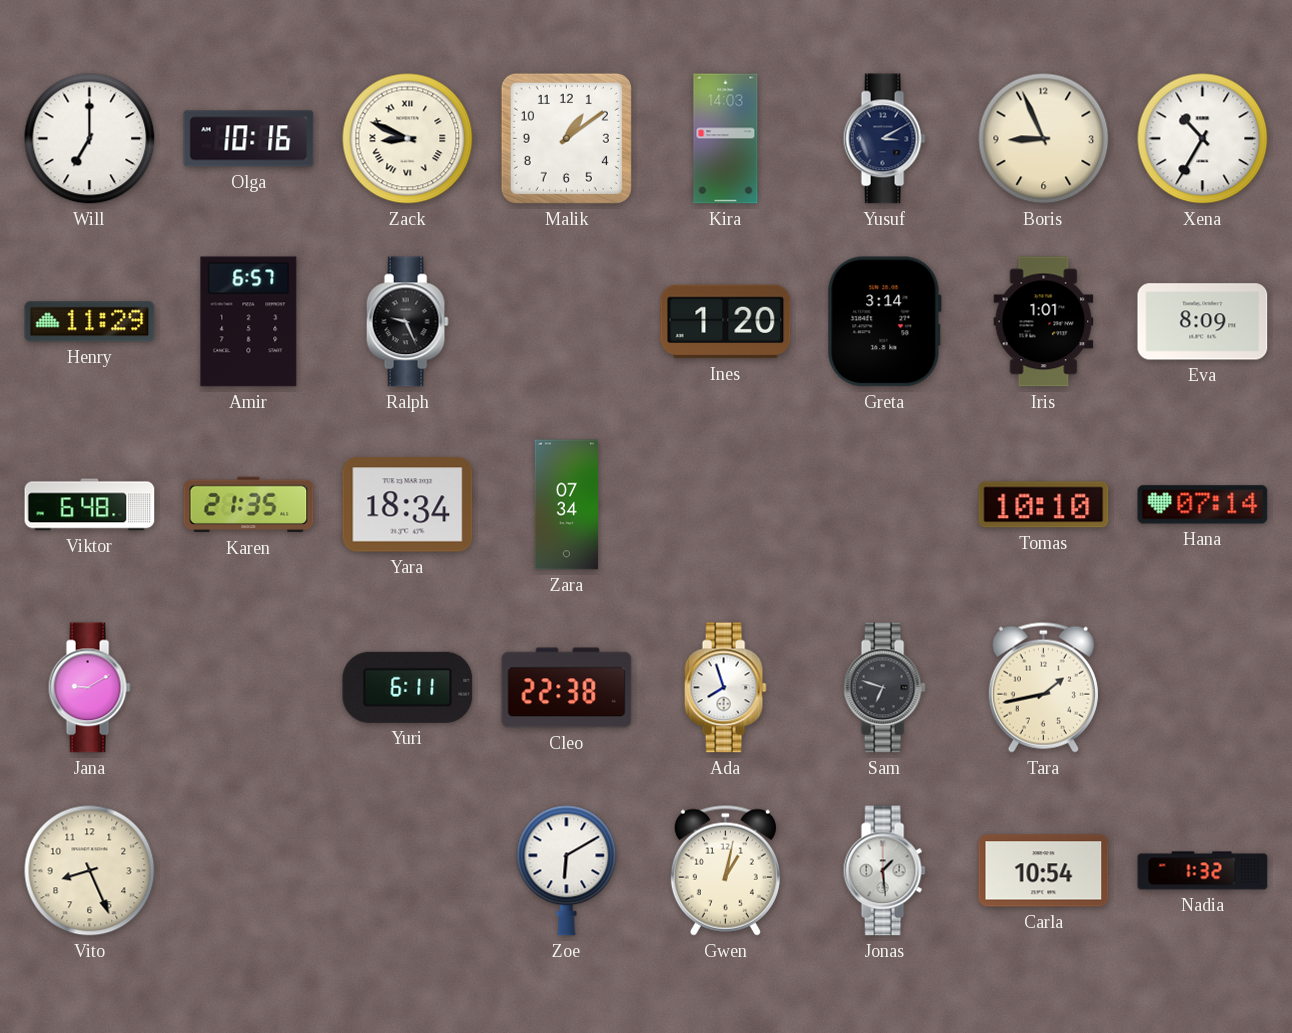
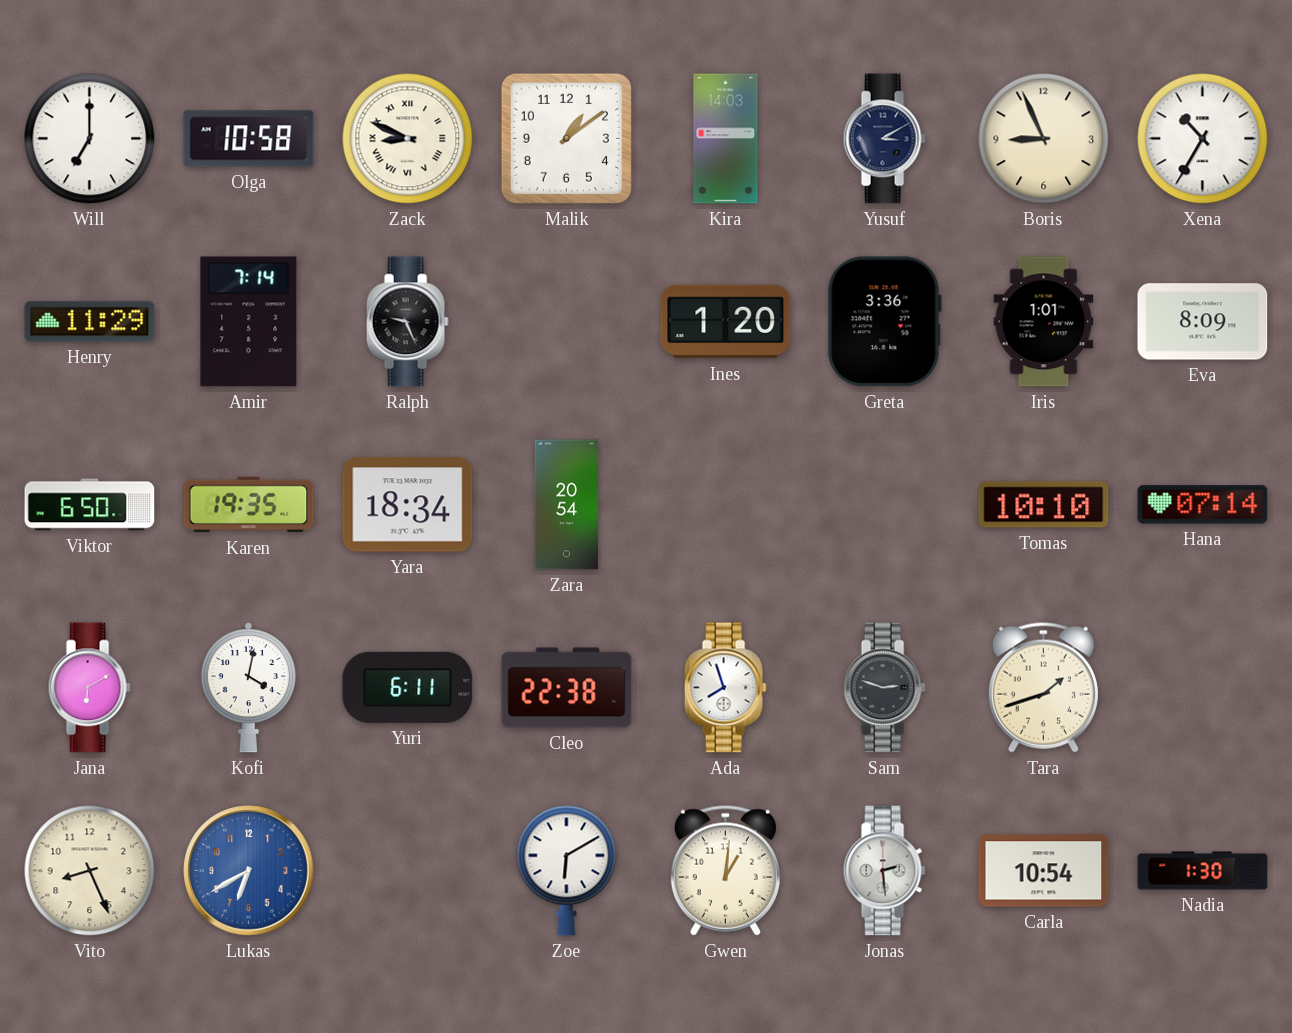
Olga: 10:16 -> 10:58
Amir: 6:57 -> 7:14
Greta: 3:14 -> 3:36
Viktor: 6:48 -> 6:50
Karen: 21:35 -> 19:35
Zara: 07:34 -> 20:54
Jana: 9:10 -> 6:10
Kofi: none -> 4:02
Sam: 6:48 -> 2:48
Tara: 1:43 -> 1:42
Lukas: none -> 6:40
Gwen: 1:02 -> 1:01
Jonas: 1:29 -> 2:29
Nadia: 1:32 -> 1:30
